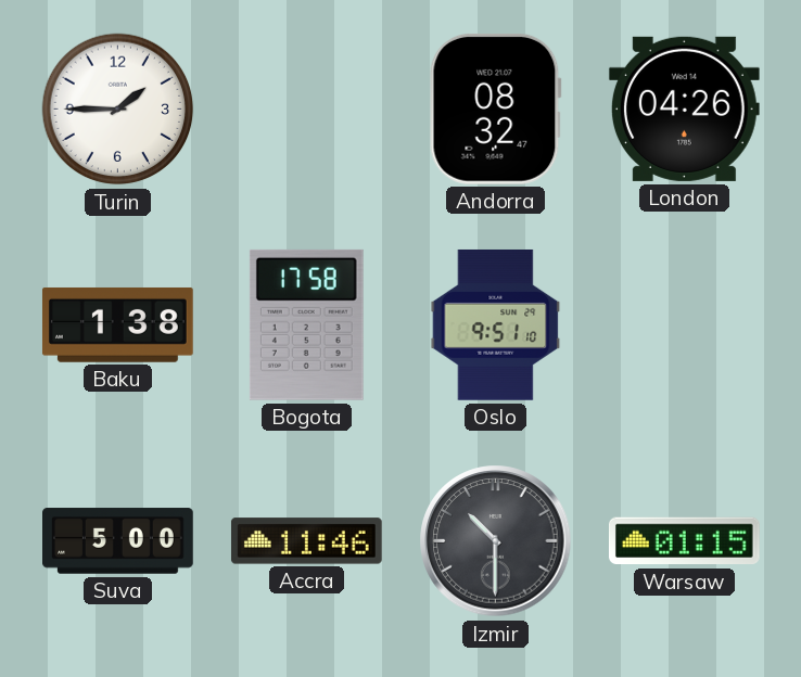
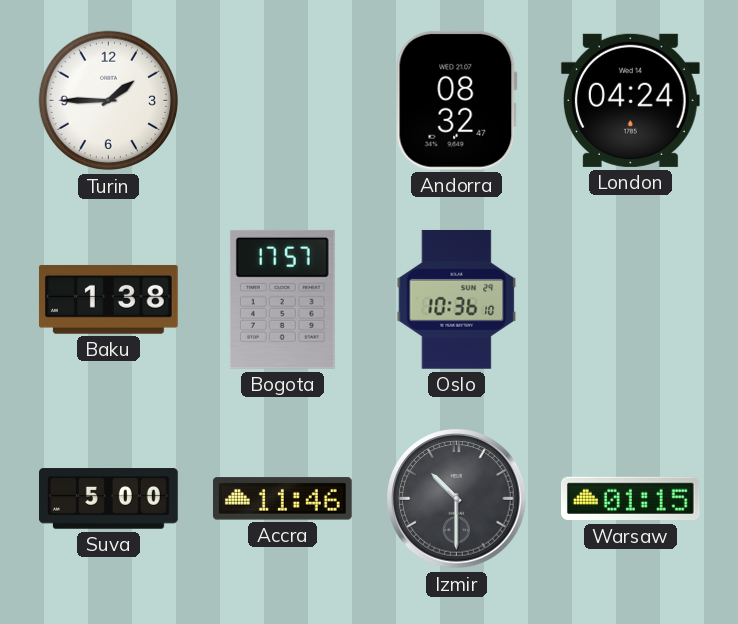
London: 04:26 -> 04:24
Bogota: 17:58 -> 17:57
Oslo: 9:51 -> 10:36
